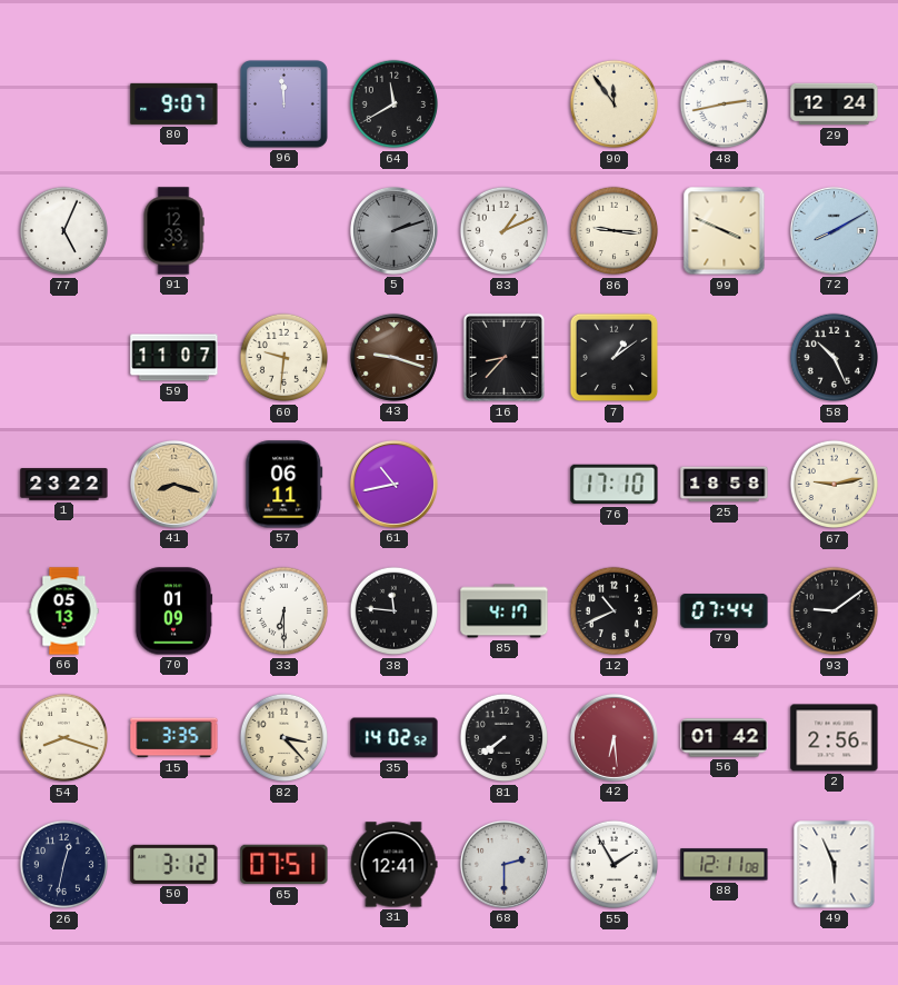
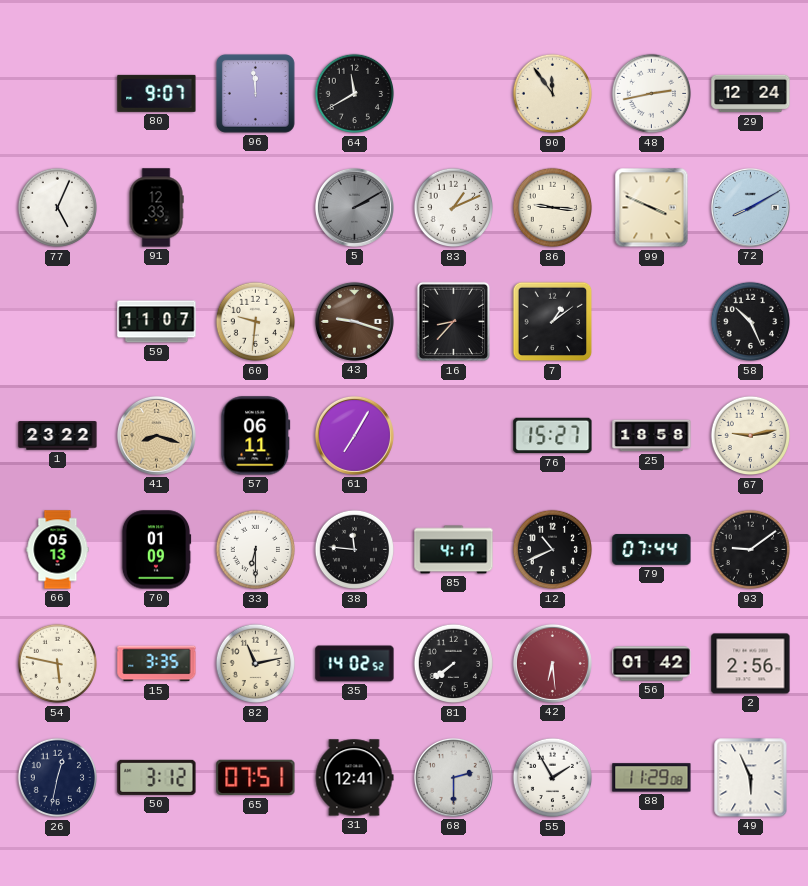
5: 2:12 -> 2:10
61: 10:43 -> 7:05
76: 17:10 -> 15:27
54: 8:18 -> 5:47
82: 3:23 -> 11:13
88: 12:11 -> 11:29
